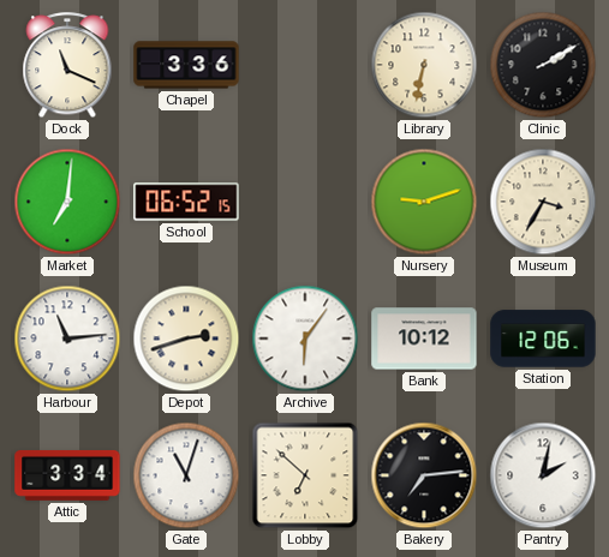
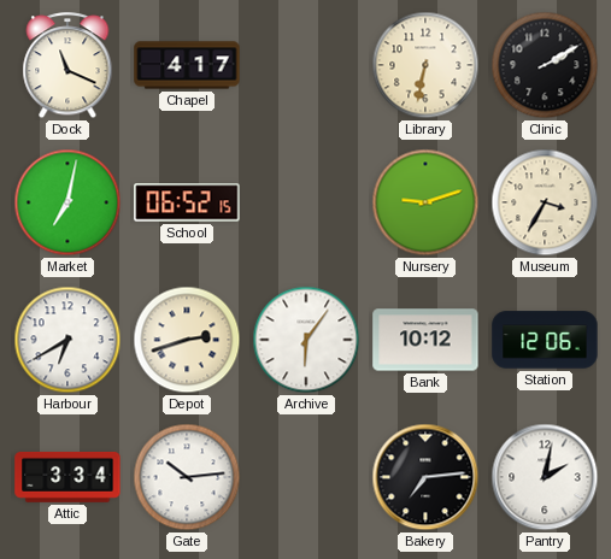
Chapel: 3:36 -> 4:17
Market: 7:01 -> 7:02
Harbour: 11:14 -> 6:40
Gate: 11:03 -> 10:14
Lobby: 6:52 -> none
